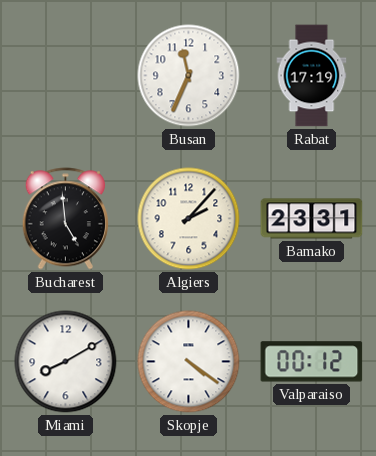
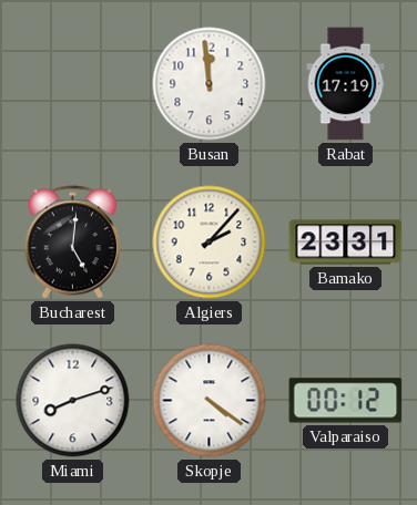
Busan: 11:34 -> 11:59
Bucharest: 4:59 -> 5:01
Miami: 8:10 -> 8:12
